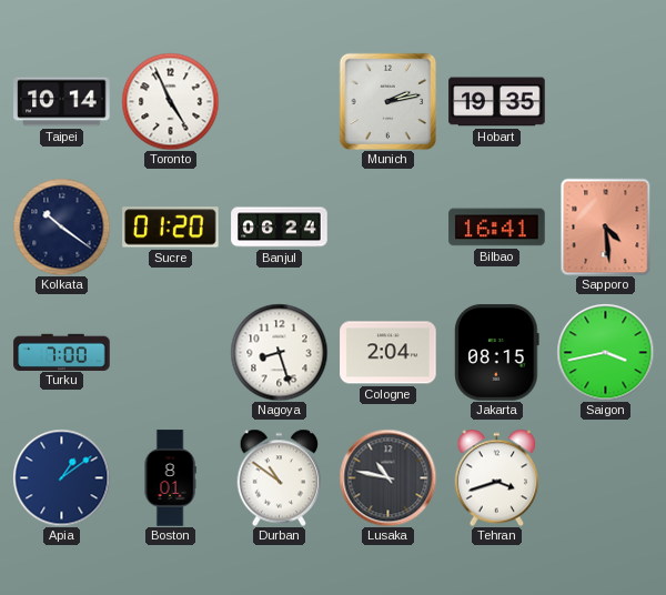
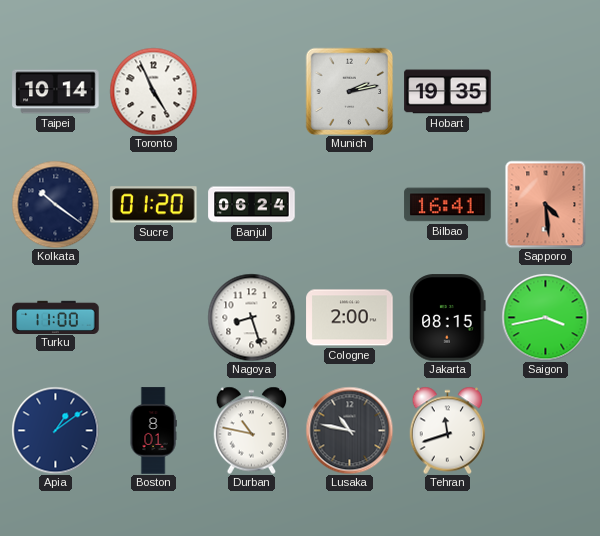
Turku: 7:00 -> 11:00
Cologne: 2:04 -> 2:00
Durban: 10:51 -> 10:47
Tehran: 3:42 -> 11:42
